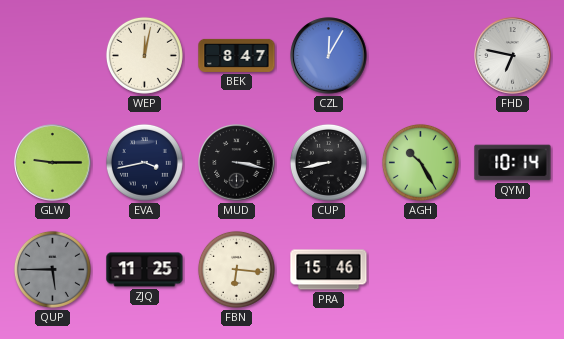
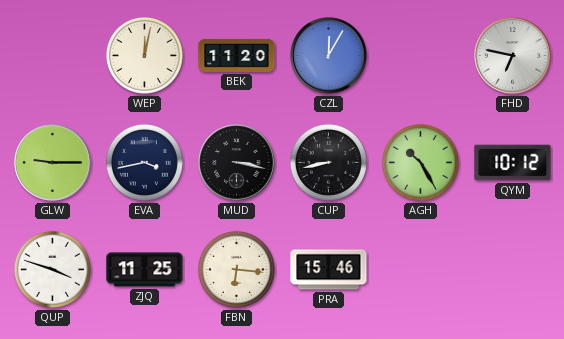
BEK: 8:47 -> 11:20
QYM: 10:14 -> 10:12
QUP: 5:45 -> 3:48
QUP dial: grey -> white
